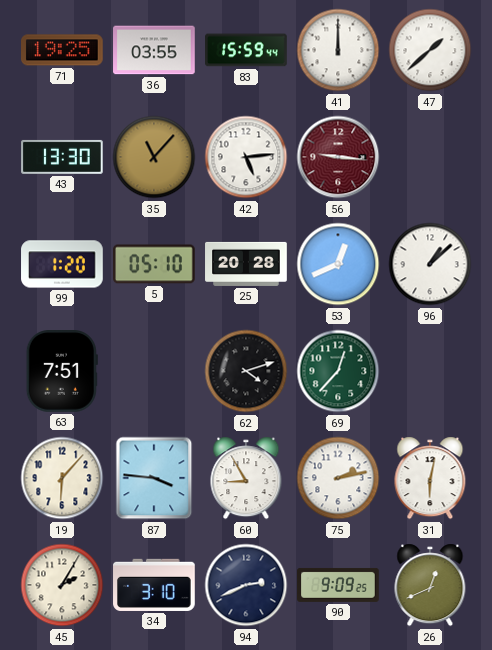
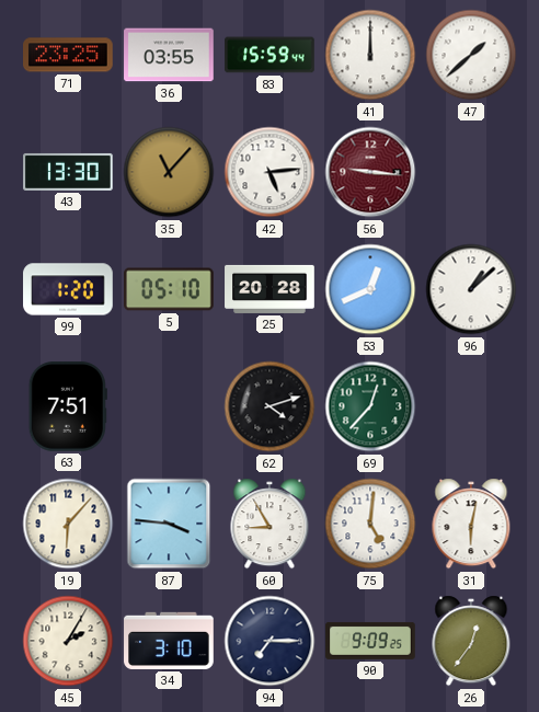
71: 19:25 -> 23:25
75: 2:13 -> 5:01
94: 2:41 -> 7:15
26: 12:41 -> 12:36
